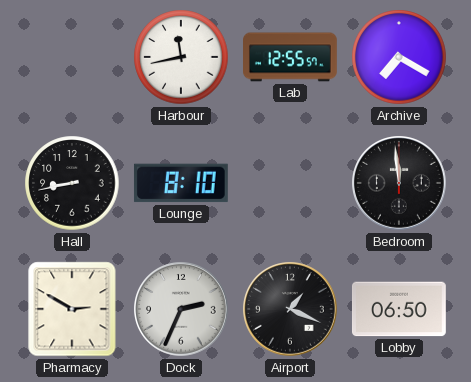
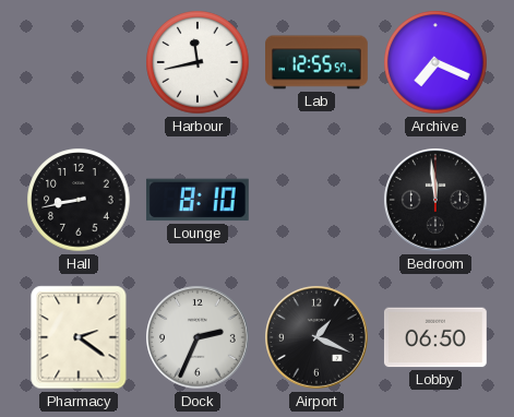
Archive: 7:20 -> 7:19
Pharmacy: 2:50 -> 2:21
